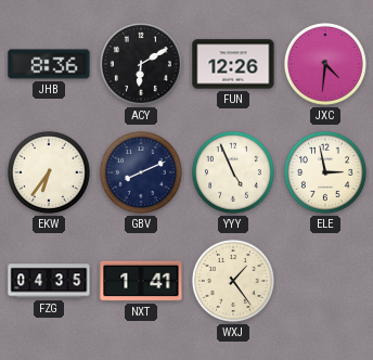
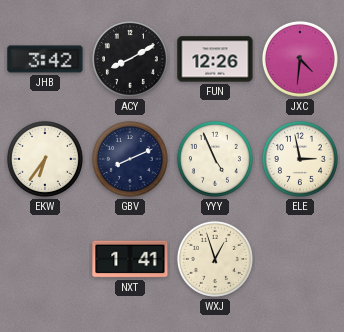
JHB: 8:36 -> 3:42
ACY: 6:10 -> 8:10
FZG: 04:35 -> none
WXJ: 1:24 -> 12:57
